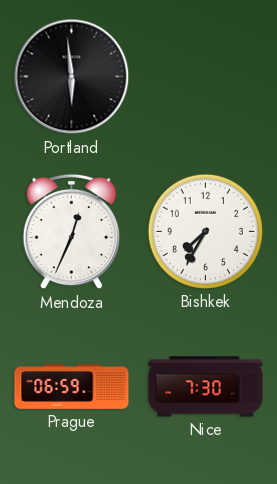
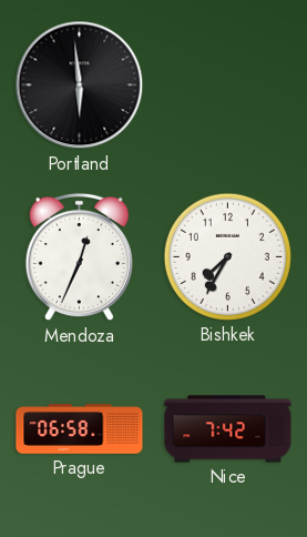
Prague: 06:59 -> 06:58
Nice: 7:30 -> 7:42
